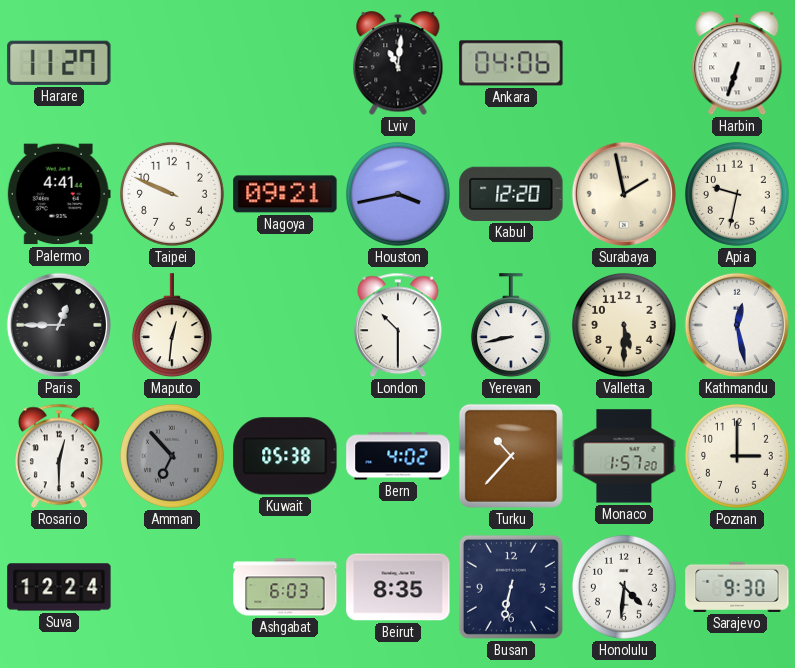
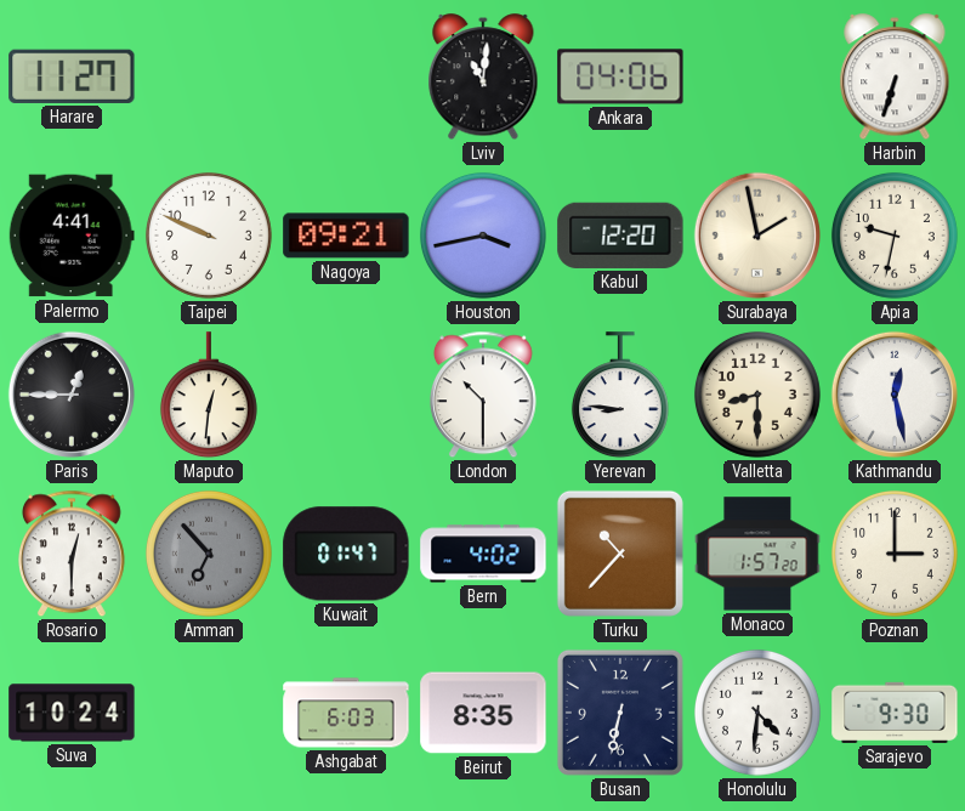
Yerevan: 8:43 -> 8:46
Valletta: 5:30 -> 8:30
Kuwait: 05:38 -> 01:47
Suva: 12:24 -> 10:24
